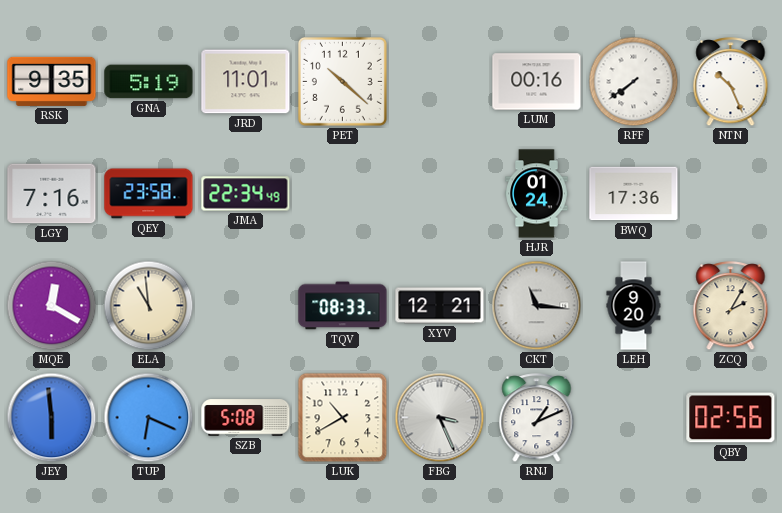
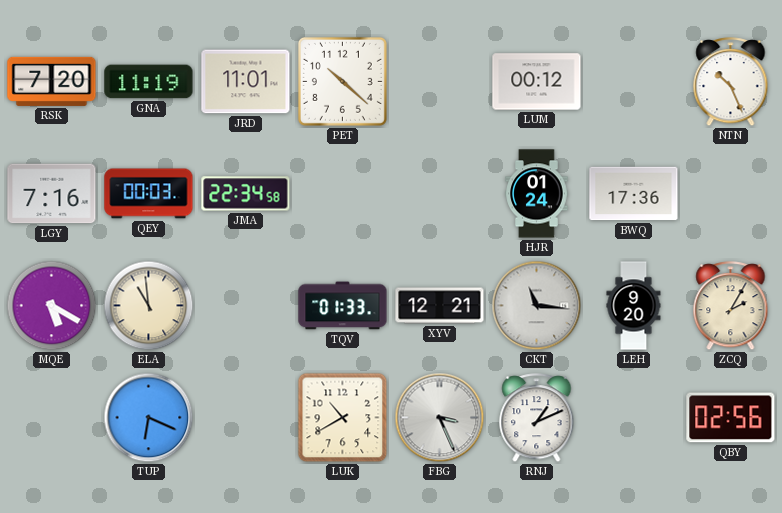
RSK: 9:35 -> 7:20
GNA: 5:19 -> 11:19
LUM: 00:16 -> 00:12
RFF: 7:39 -> none
QEY: 23:58 -> 00:03
JMA: 22:34:49 -> 22:34:58
MQE: 12:20 -> 5:20
TQV: 08:33 -> 01:33
JEY: 5:59 -> none
SZB: 5:08 -> none
